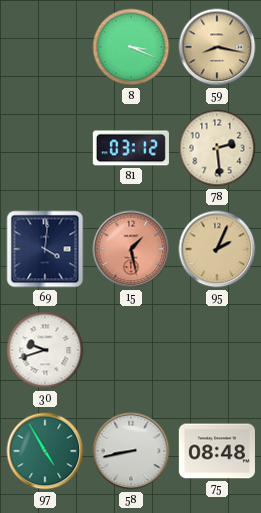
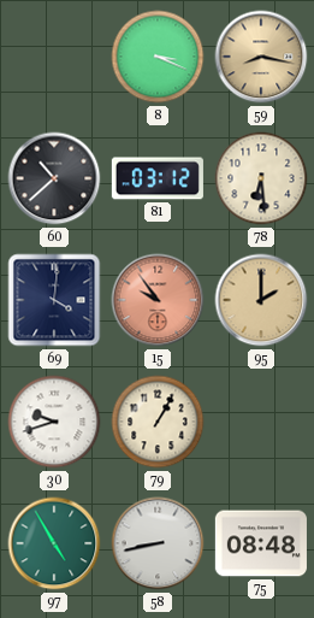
60: none -> 10:38
78: 2:29 -> 6:29
15: 1:28 -> 9:54
95: 2:04 -> 2:00
79: none -> 1:05
